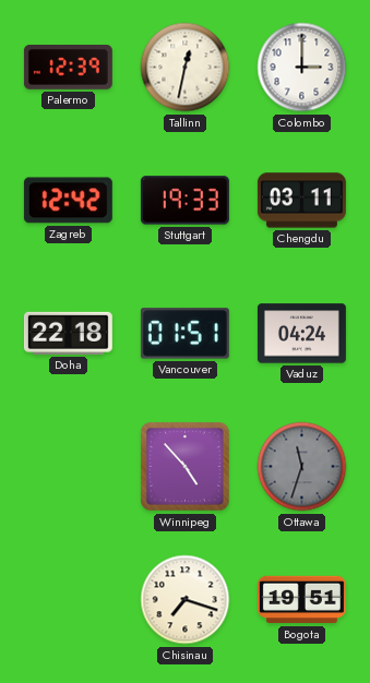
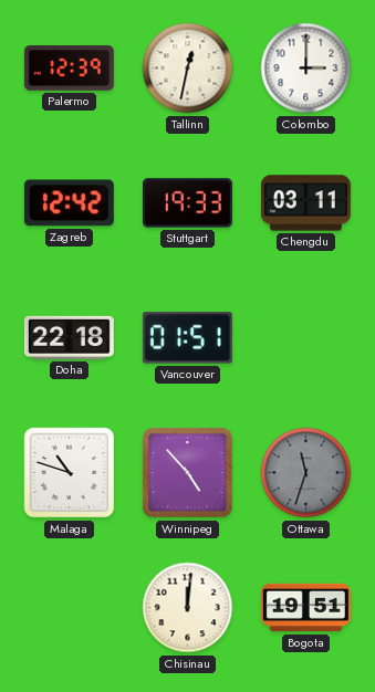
Vaduz: 04:24 -> none
Malaga: none -> 10:48
Chisinau: 7:18 -> 12:01
